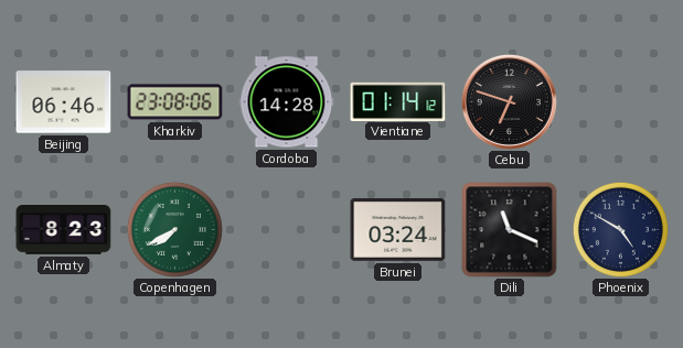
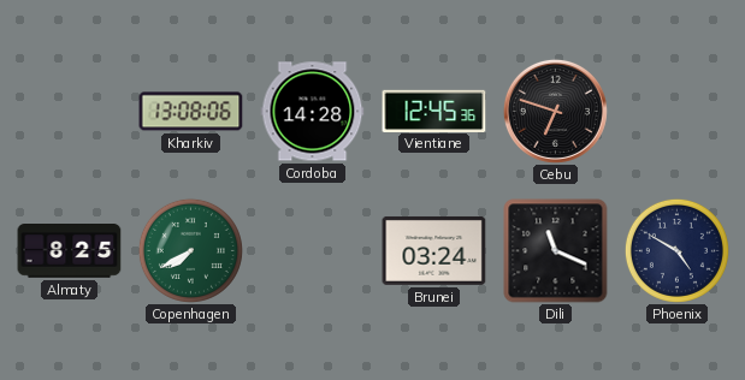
Beijing: 06:46 -> none
Kharkiv: 23:08 -> 13:08
Vientiane: 01:14 -> 12:45
Almaty: 8:23 -> 8:25
